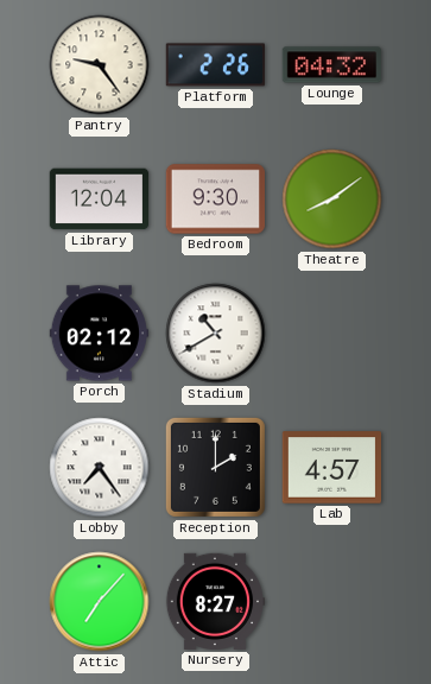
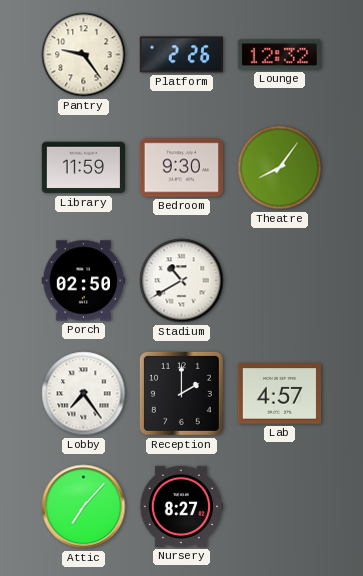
Lounge: 04:32 -> 12:32
Library: 12:04 -> 11:59
Theatre: 8:09 -> 8:06
Porch: 02:12 -> 02:50
